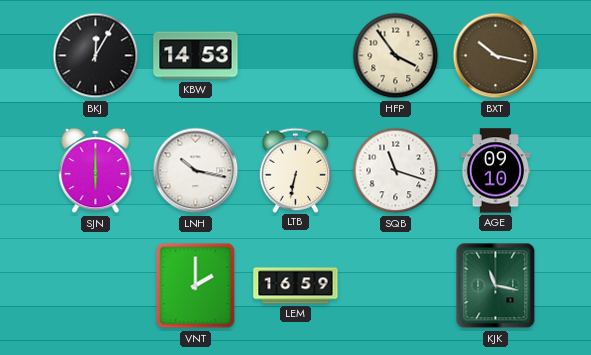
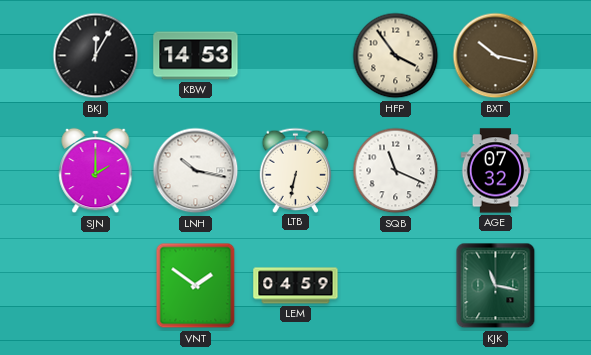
SJN: 6:00 -> 2:00
SQB: 11:18 -> 11:19
AGE: 09:10 -> 07:32
VNT: 2:00 -> 1:51
LEM: 16:59 -> 04:59
